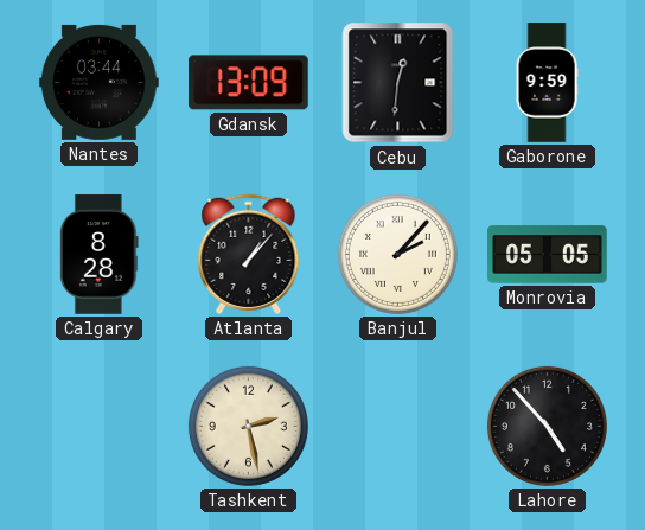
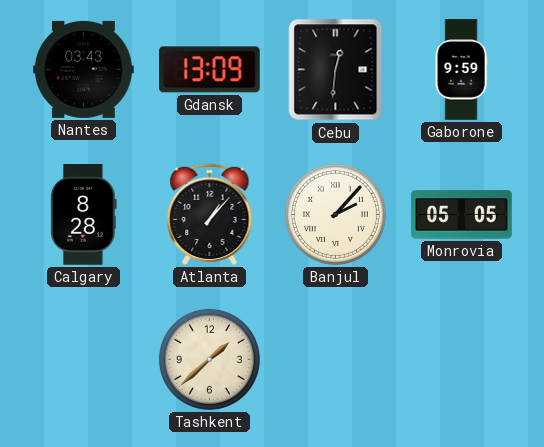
Nantes: 03:44 -> 03:43
Tashkent: 2:28 -> 1:38
Lahore: 4:53 -> none
